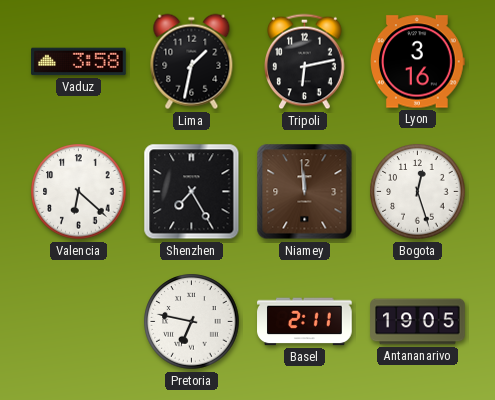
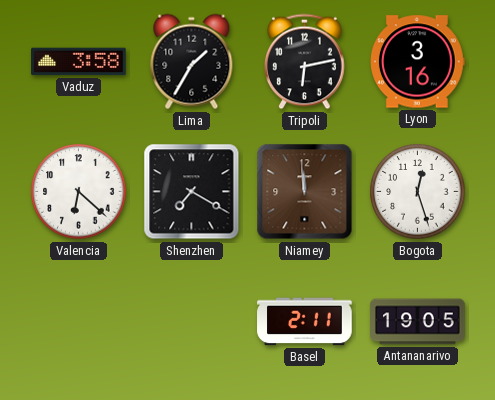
Lima: 1:32 -> 1:35
Shenzhen: 7:25 -> 7:20
Pretoria: 6:47 -> none
